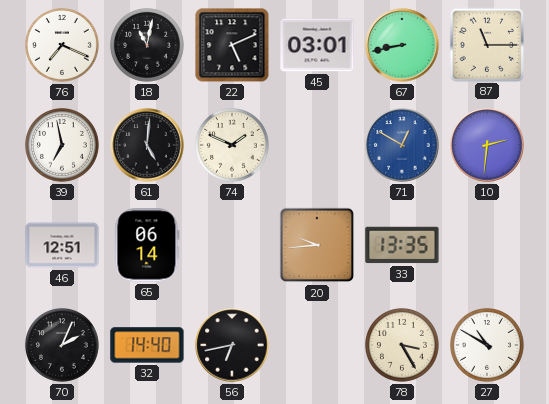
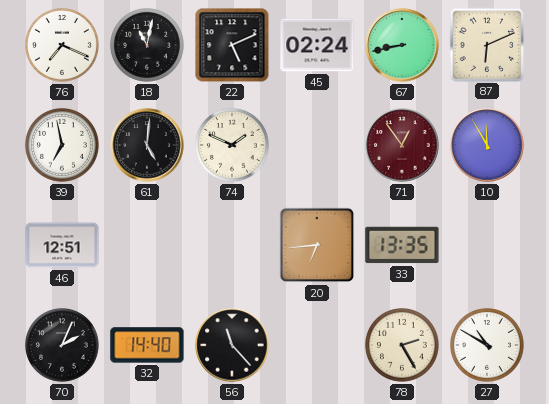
45: 03:01 -> 02:24
87: 11:15 -> 6:11
71: 12:50 -> 12:54
71 dial: blue -> burgundy
10: 2:31 -> 11:55
65: 06:14 -> none
20: 9:44 -> 6:44
56: 6:43 -> 11:23
78: 3:25 -> 2:25
